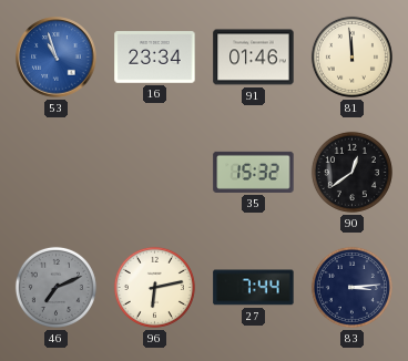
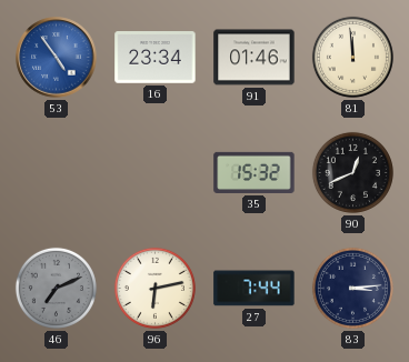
53: 10:57 -> 4:54
90: 12:39 -> 12:41
